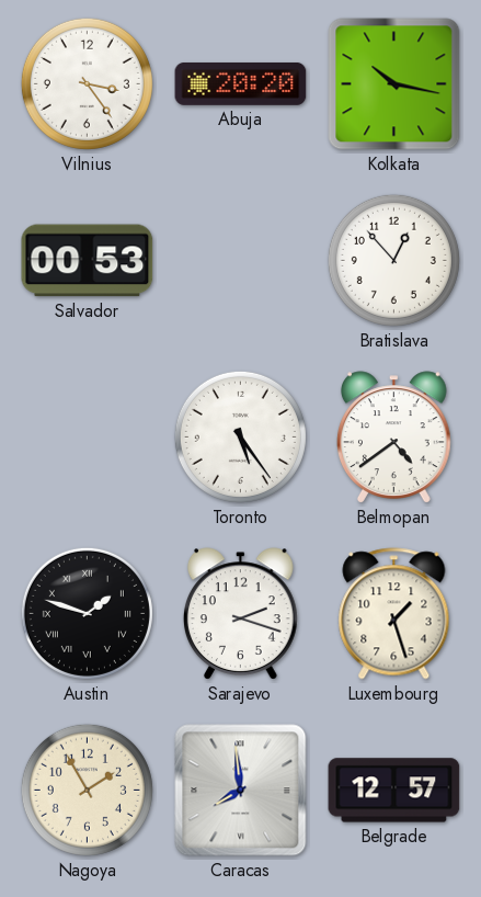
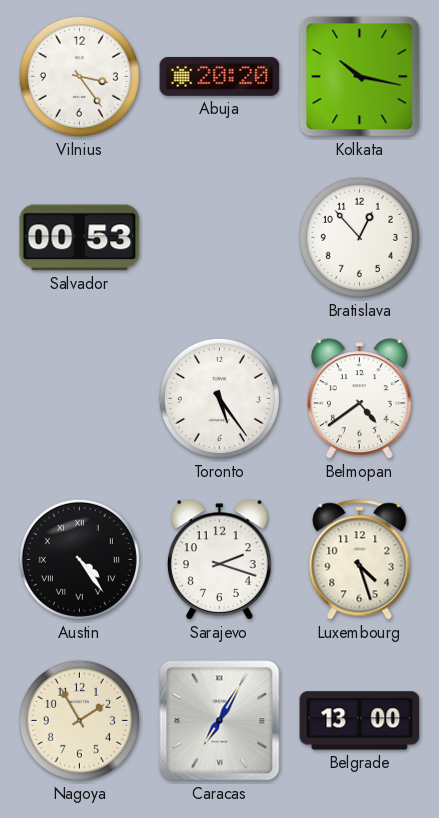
Austin: 1:48 -> 4:24
Luxembourg: 1:27 -> 4:27
Caracas: 7:59 -> 7:05
Belgrade: 12:57 -> 13:00
